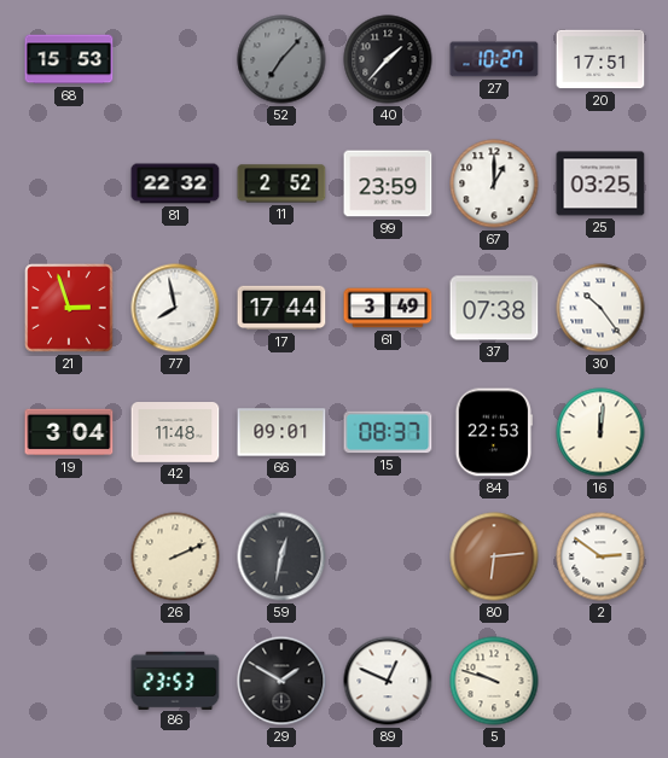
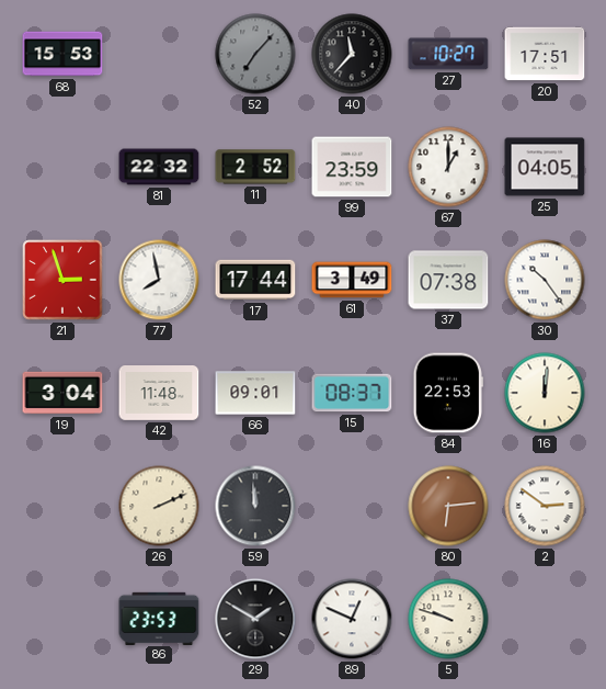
40: 1:37 -> 11:37
25: 03:25 -> 04:05
59: 12:32 -> 11:59
